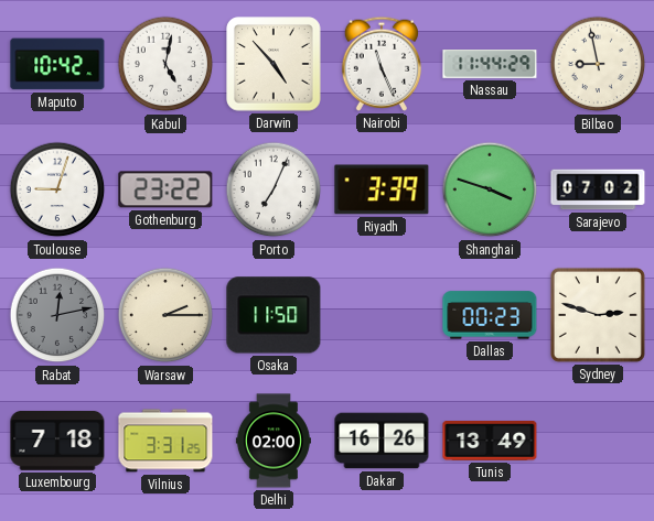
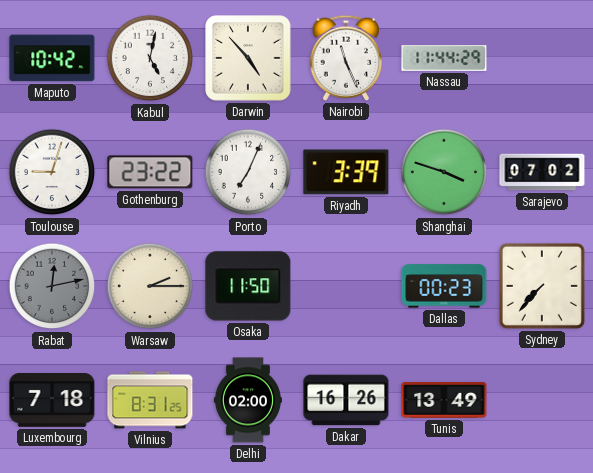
Bilbao: 8:58 -> none
Sydney: 2:48 -> 7:37
Vilnius: 3:31 -> 8:31
